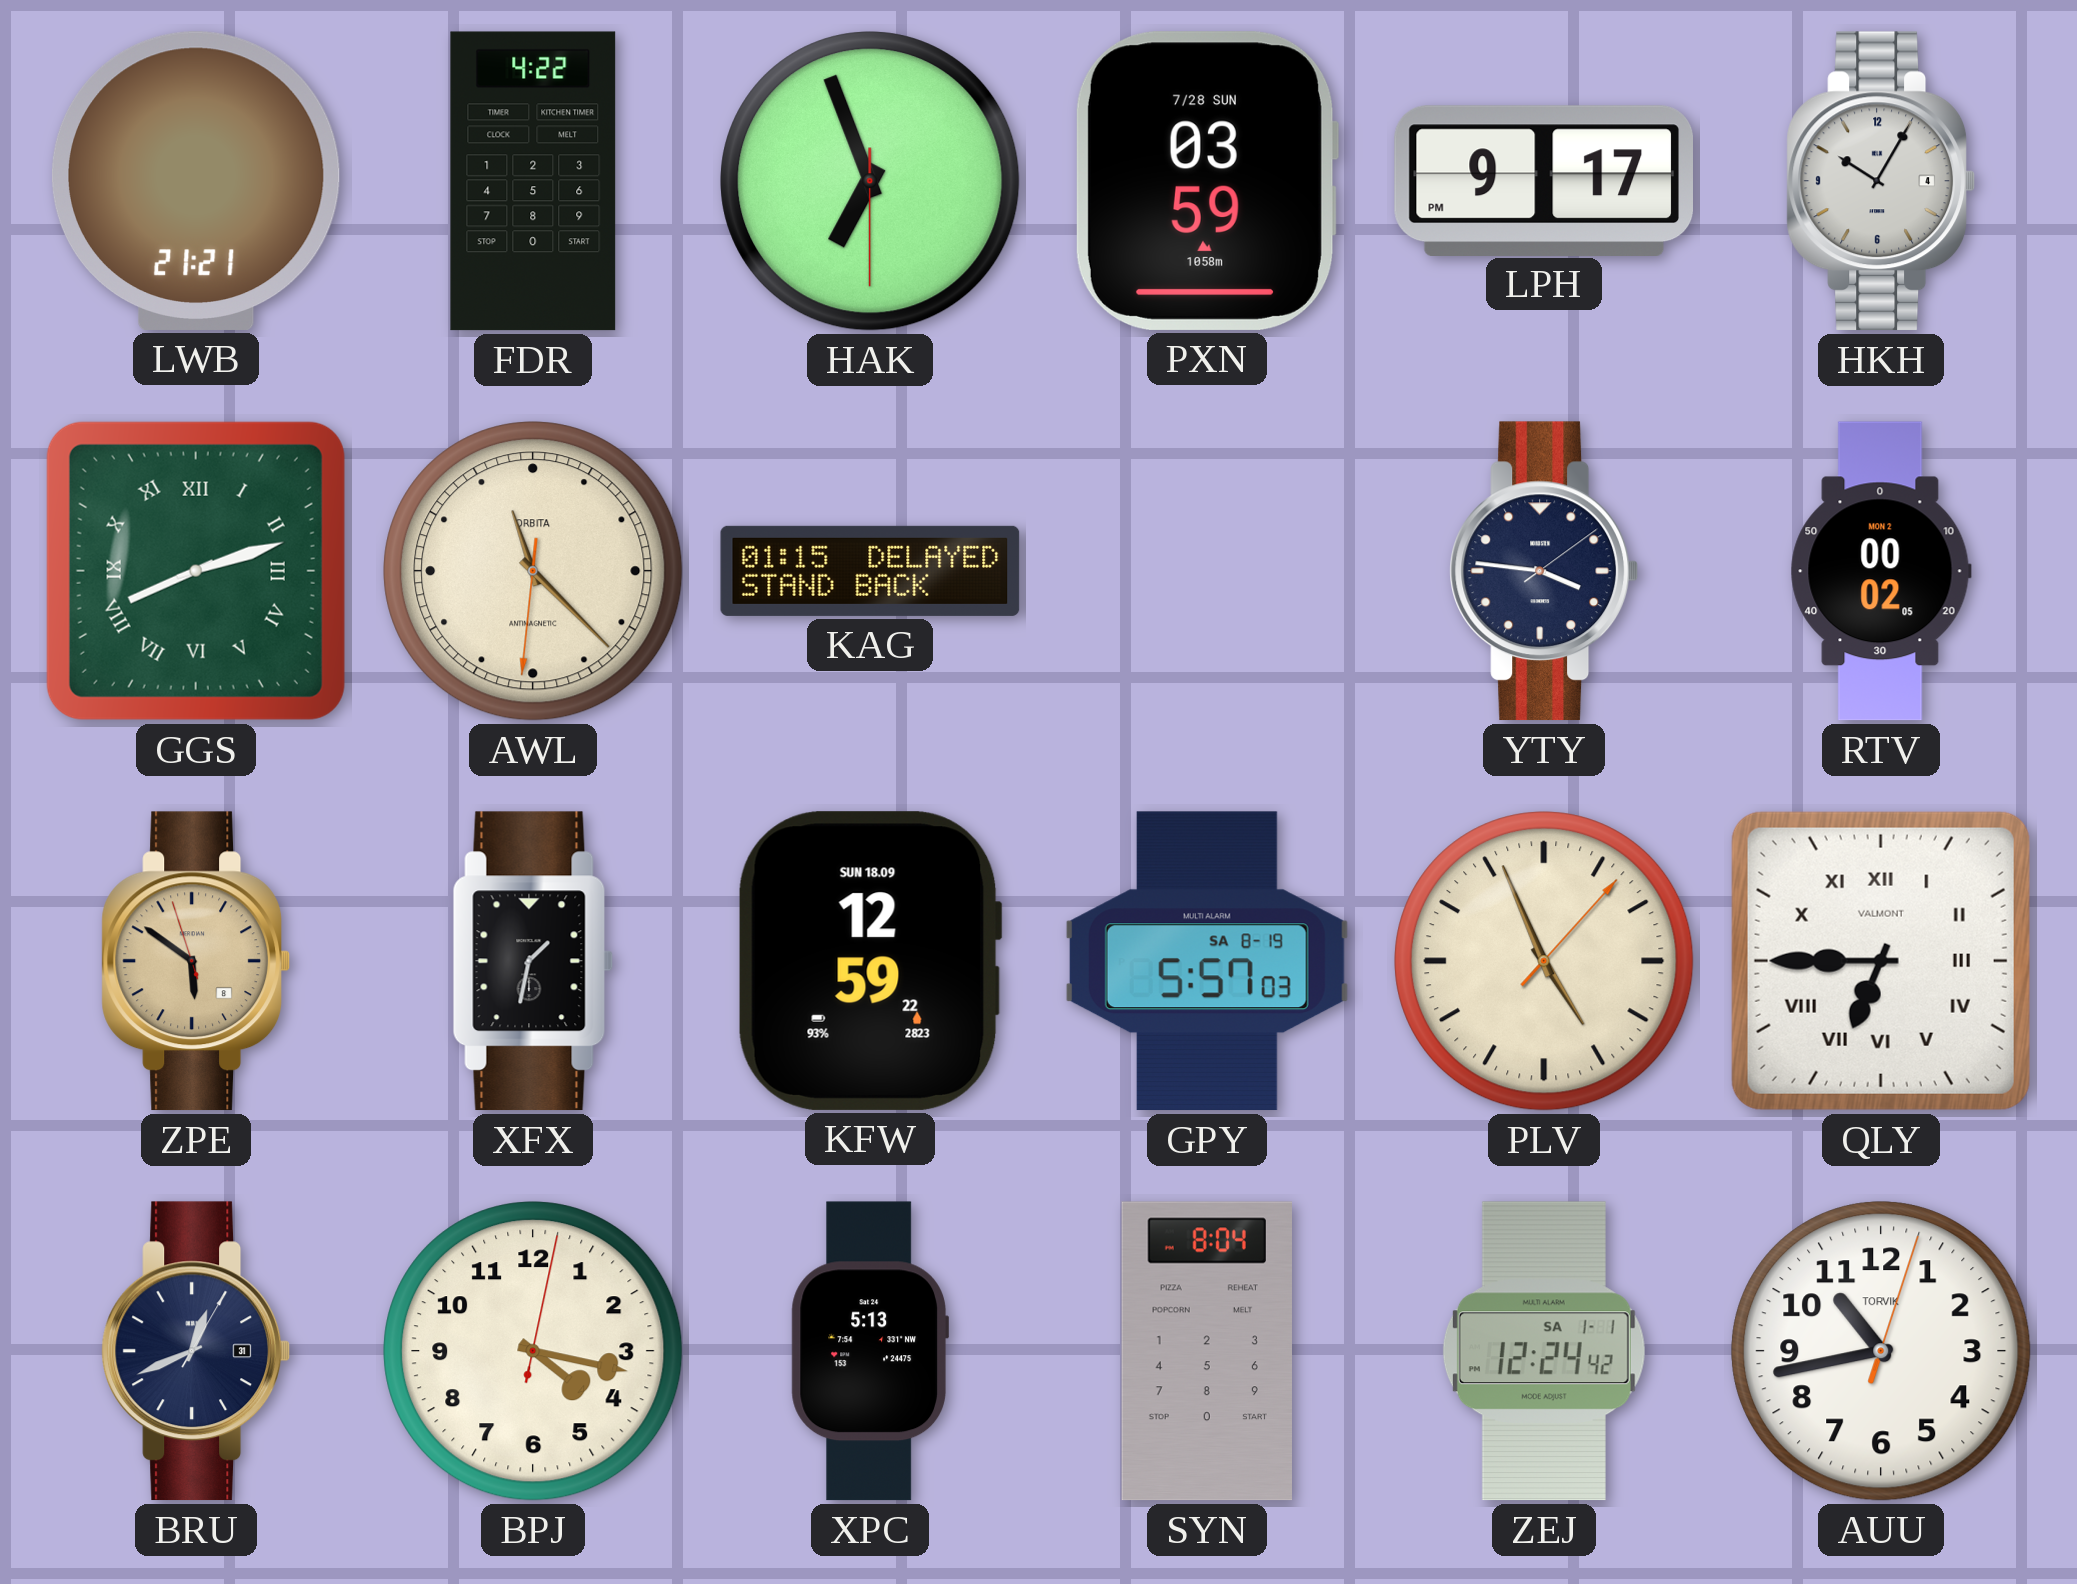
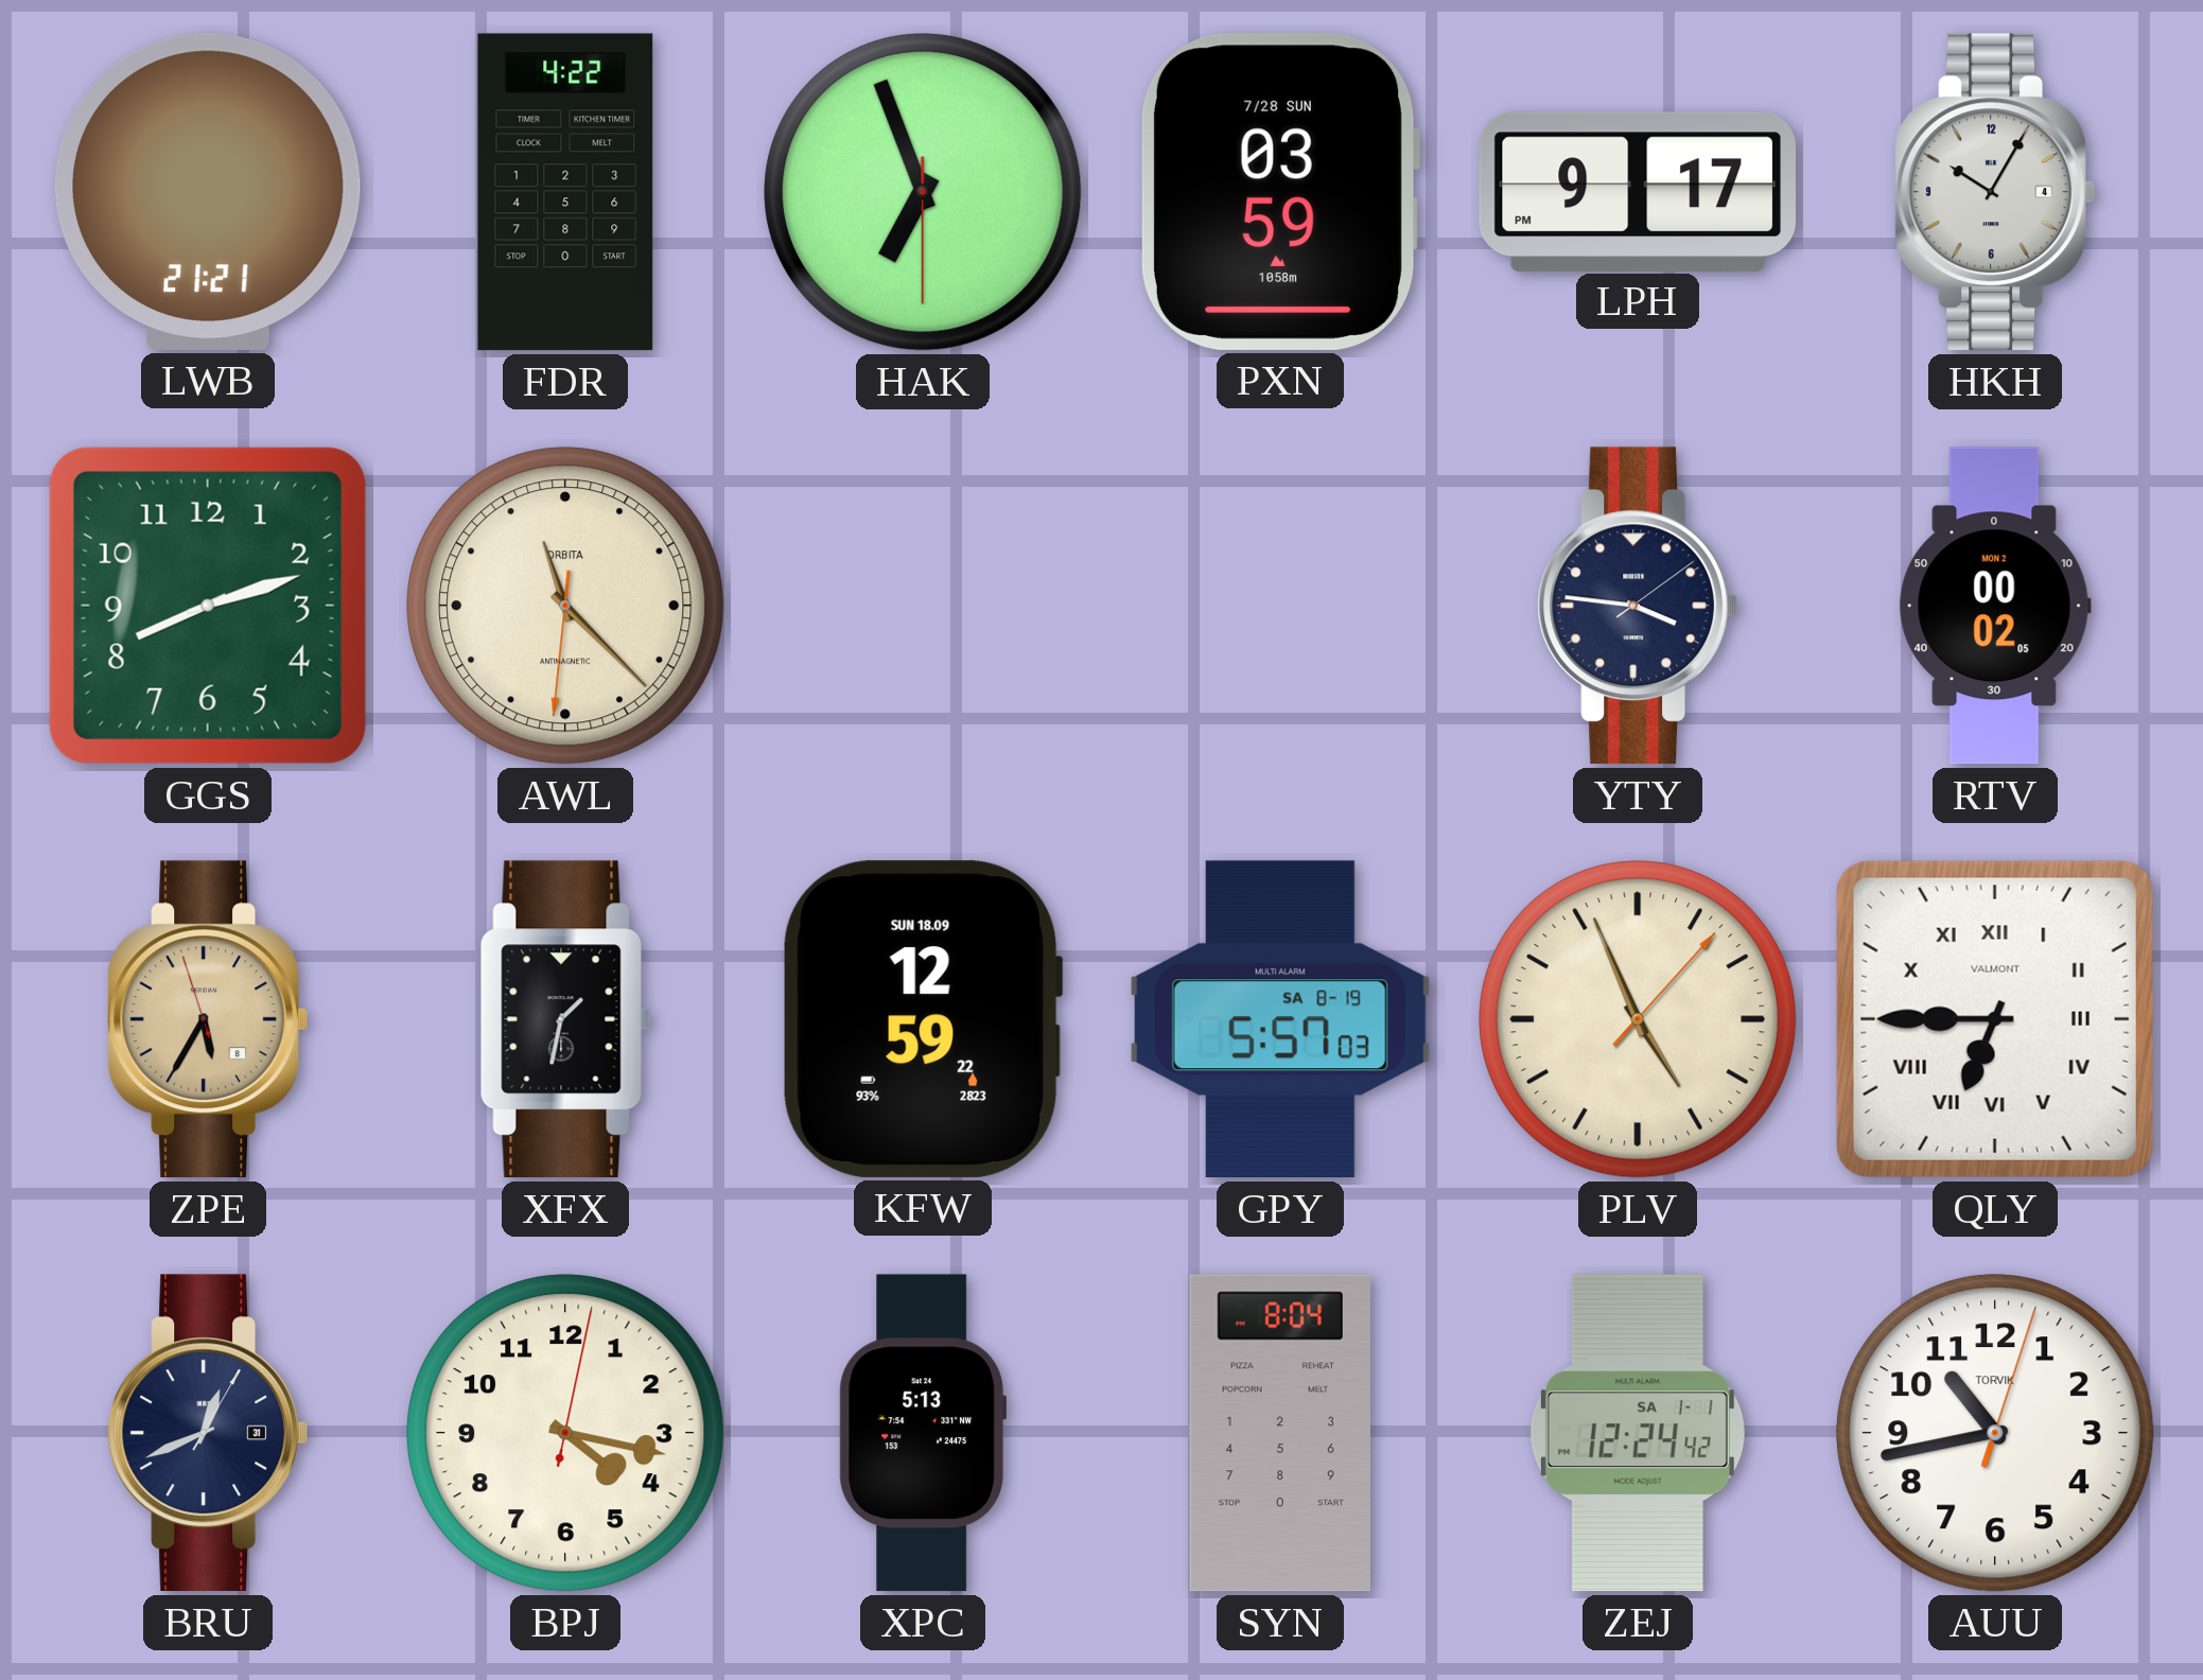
GGS numerals: Roman -> Arabic
KAG: 01:15 -> none
ZPE: 5:50 -> 5:34
